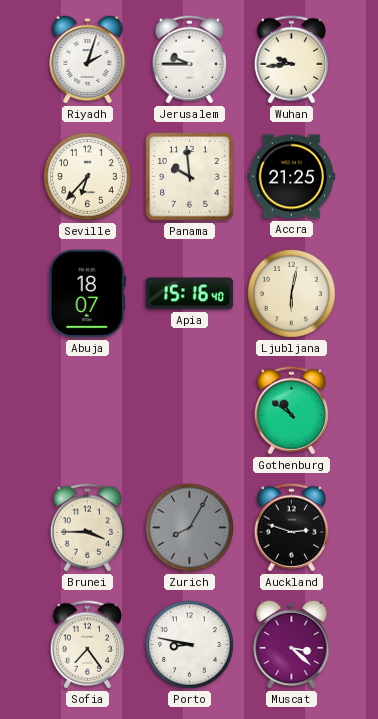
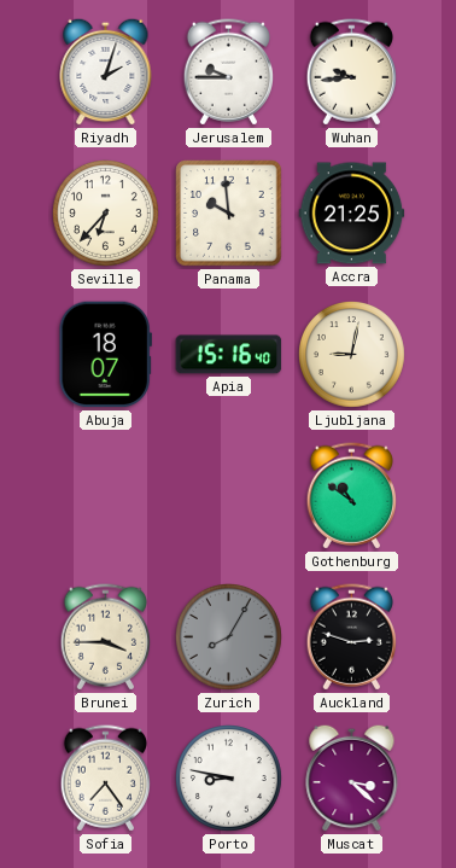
Ljubljana: 6:02 -> 9:02
